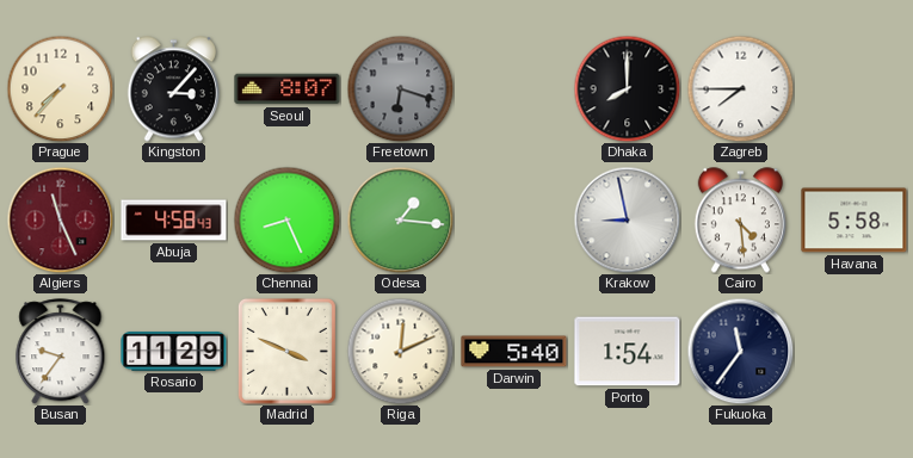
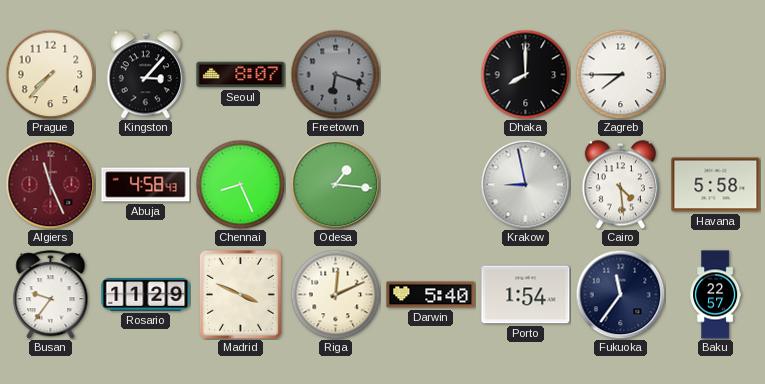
Baku: none -> 22:57
